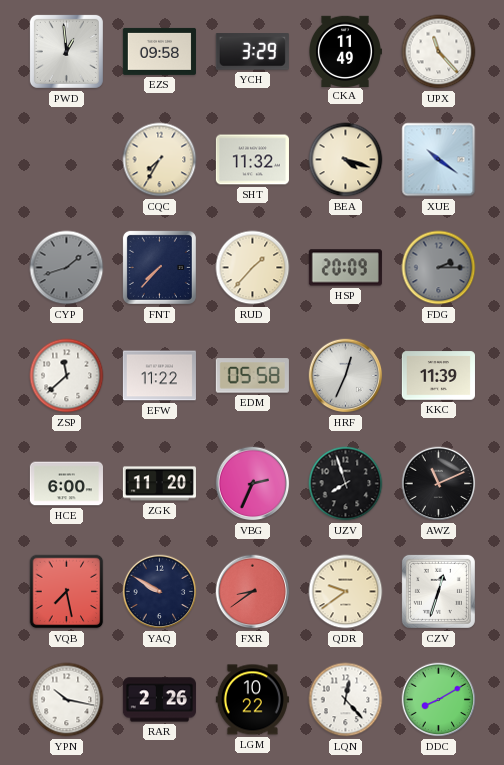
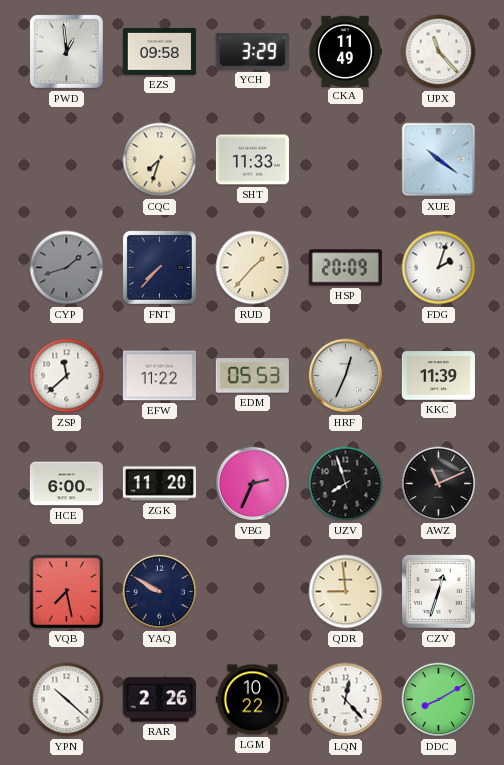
CQC: 7:35 -> 7:33
SHT: 11:32 -> 11:33
BEA: 4:18 -> none
FDG: 2:15 -> 2:03
FDG dial: grey -> white
EDM: 05:58 -> 05:53
FXR: 8:39 -> none
QDR: 9:39 -> 8:59
YPN: 10:17 -> 10:22
